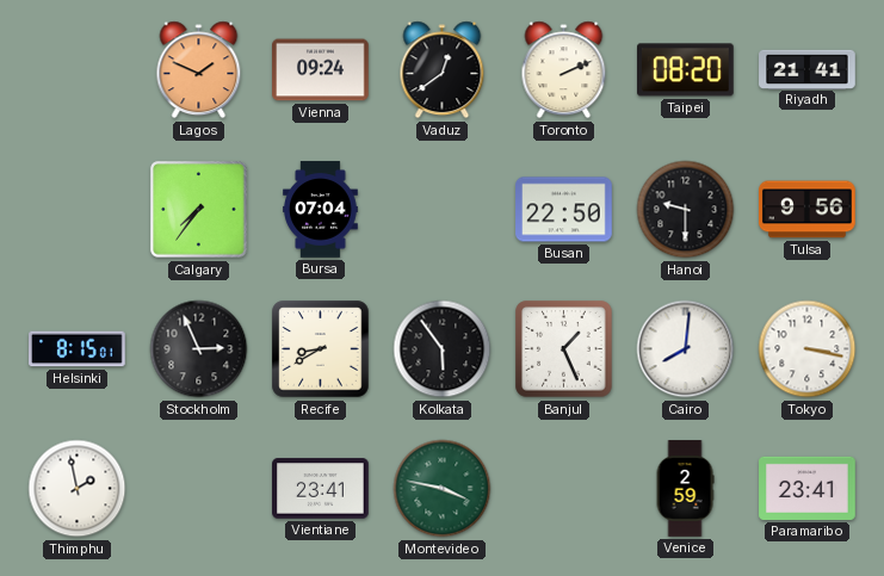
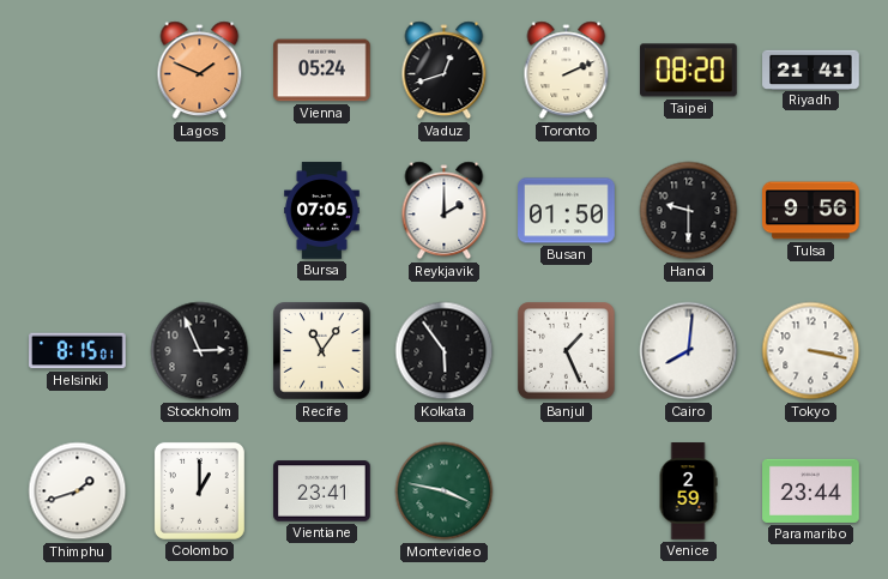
Vienna: 09:24 -> 05:24
Vaduz: 12:39 -> 12:42
Calgary: 7:36 -> none
Bursa: 07:04 -> 07:05
Reykjavik: none -> 2:00
Busan: 22:50 -> 01:50
Recife: 8:40 -> 11:06
Thimphu: 1:58 -> 1:42
Colombo: none -> 1:00
Paramaribo: 23:41 -> 23:44
